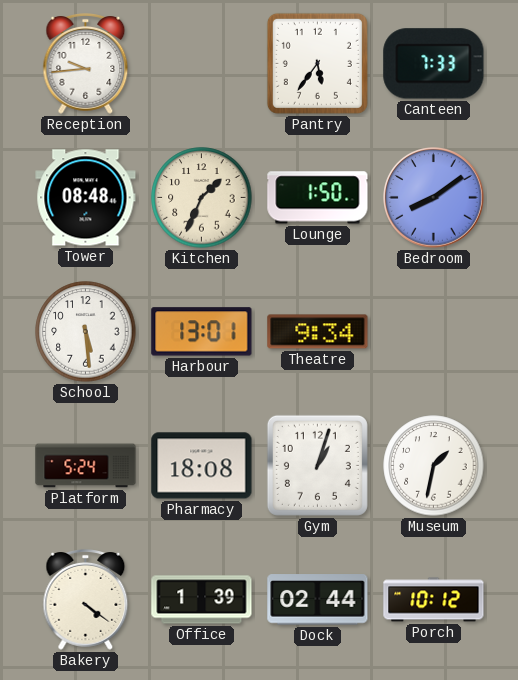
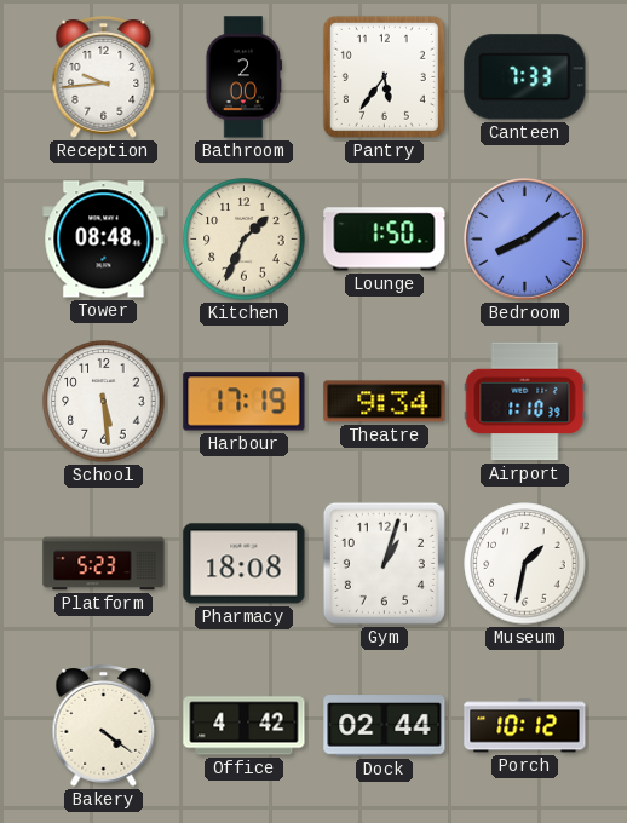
Bathroom: none -> 2:00
Harbour: 13:01 -> 17:19
Airport: none -> 1:10
Platform: 5:24 -> 5:23
Office: 1:39 -> 4:42
